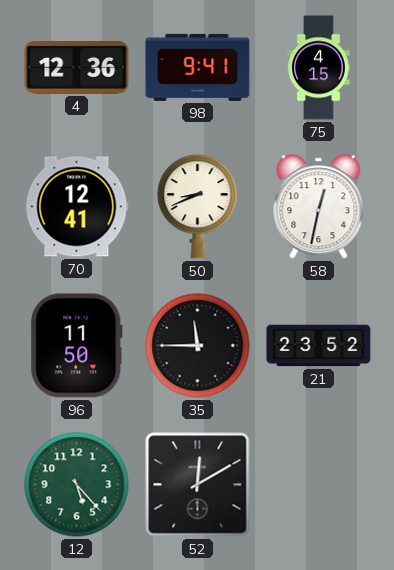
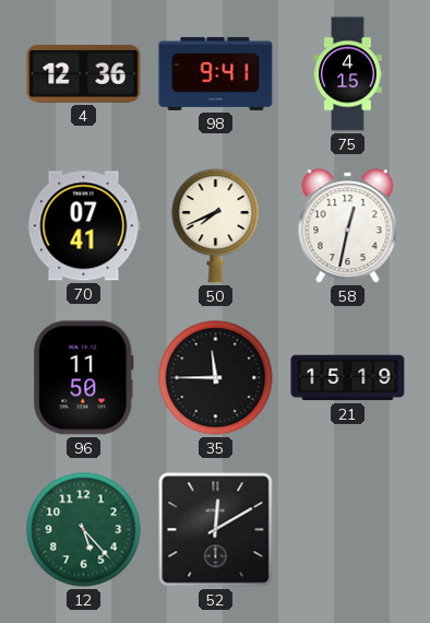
70: 12:41 -> 07:41
50: 8:41 -> 7:41
21: 23:52 -> 15:19
